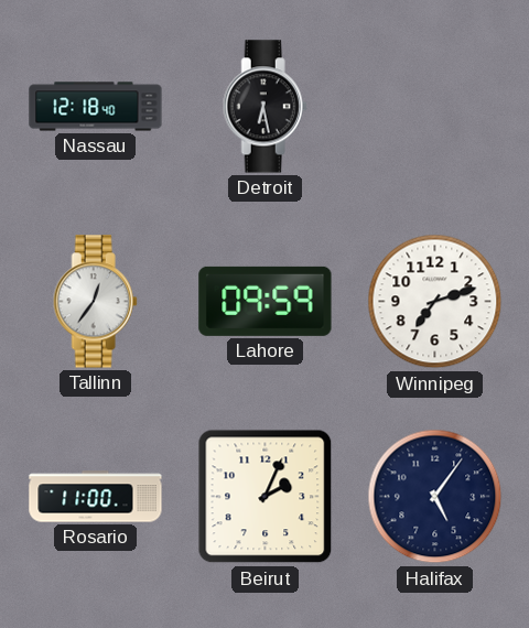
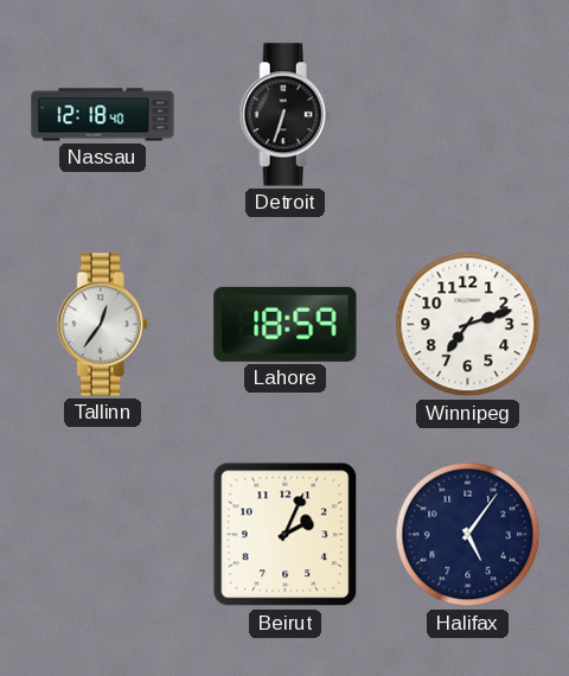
Detroit: 6:28 -> 6:33
Lahore: 09:59 -> 18:59
Rosario: 11:00 -> none
